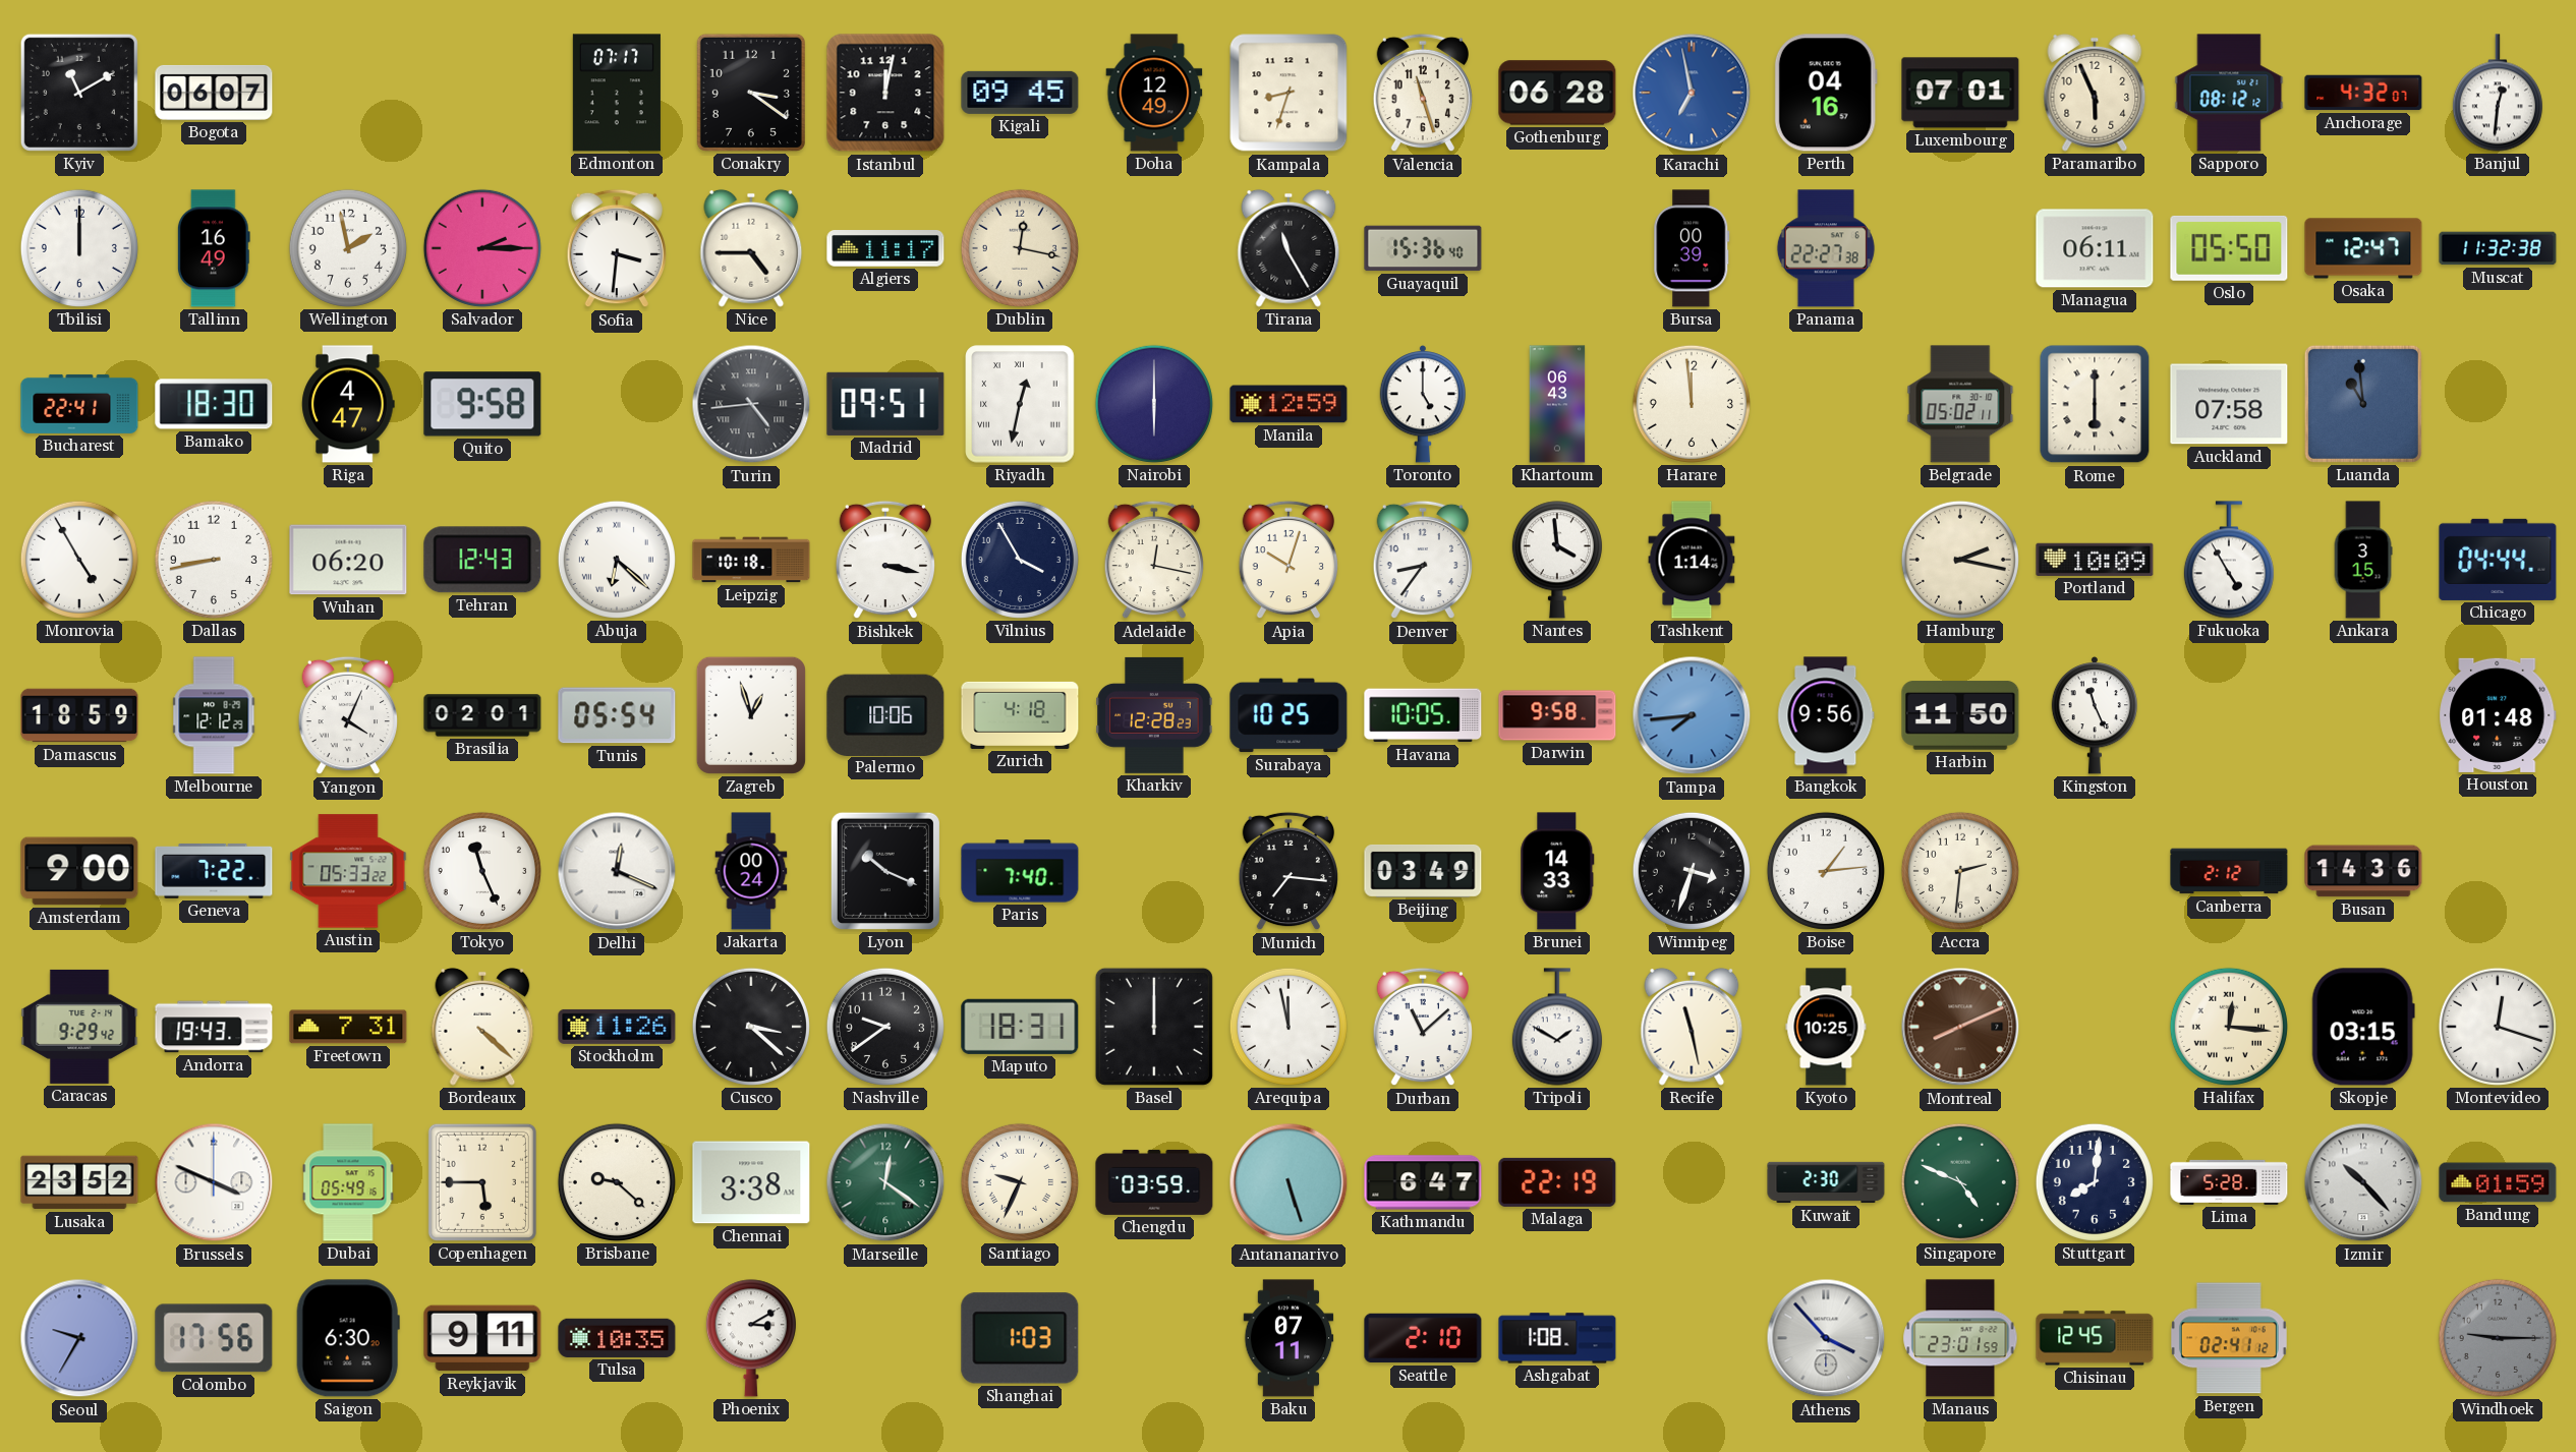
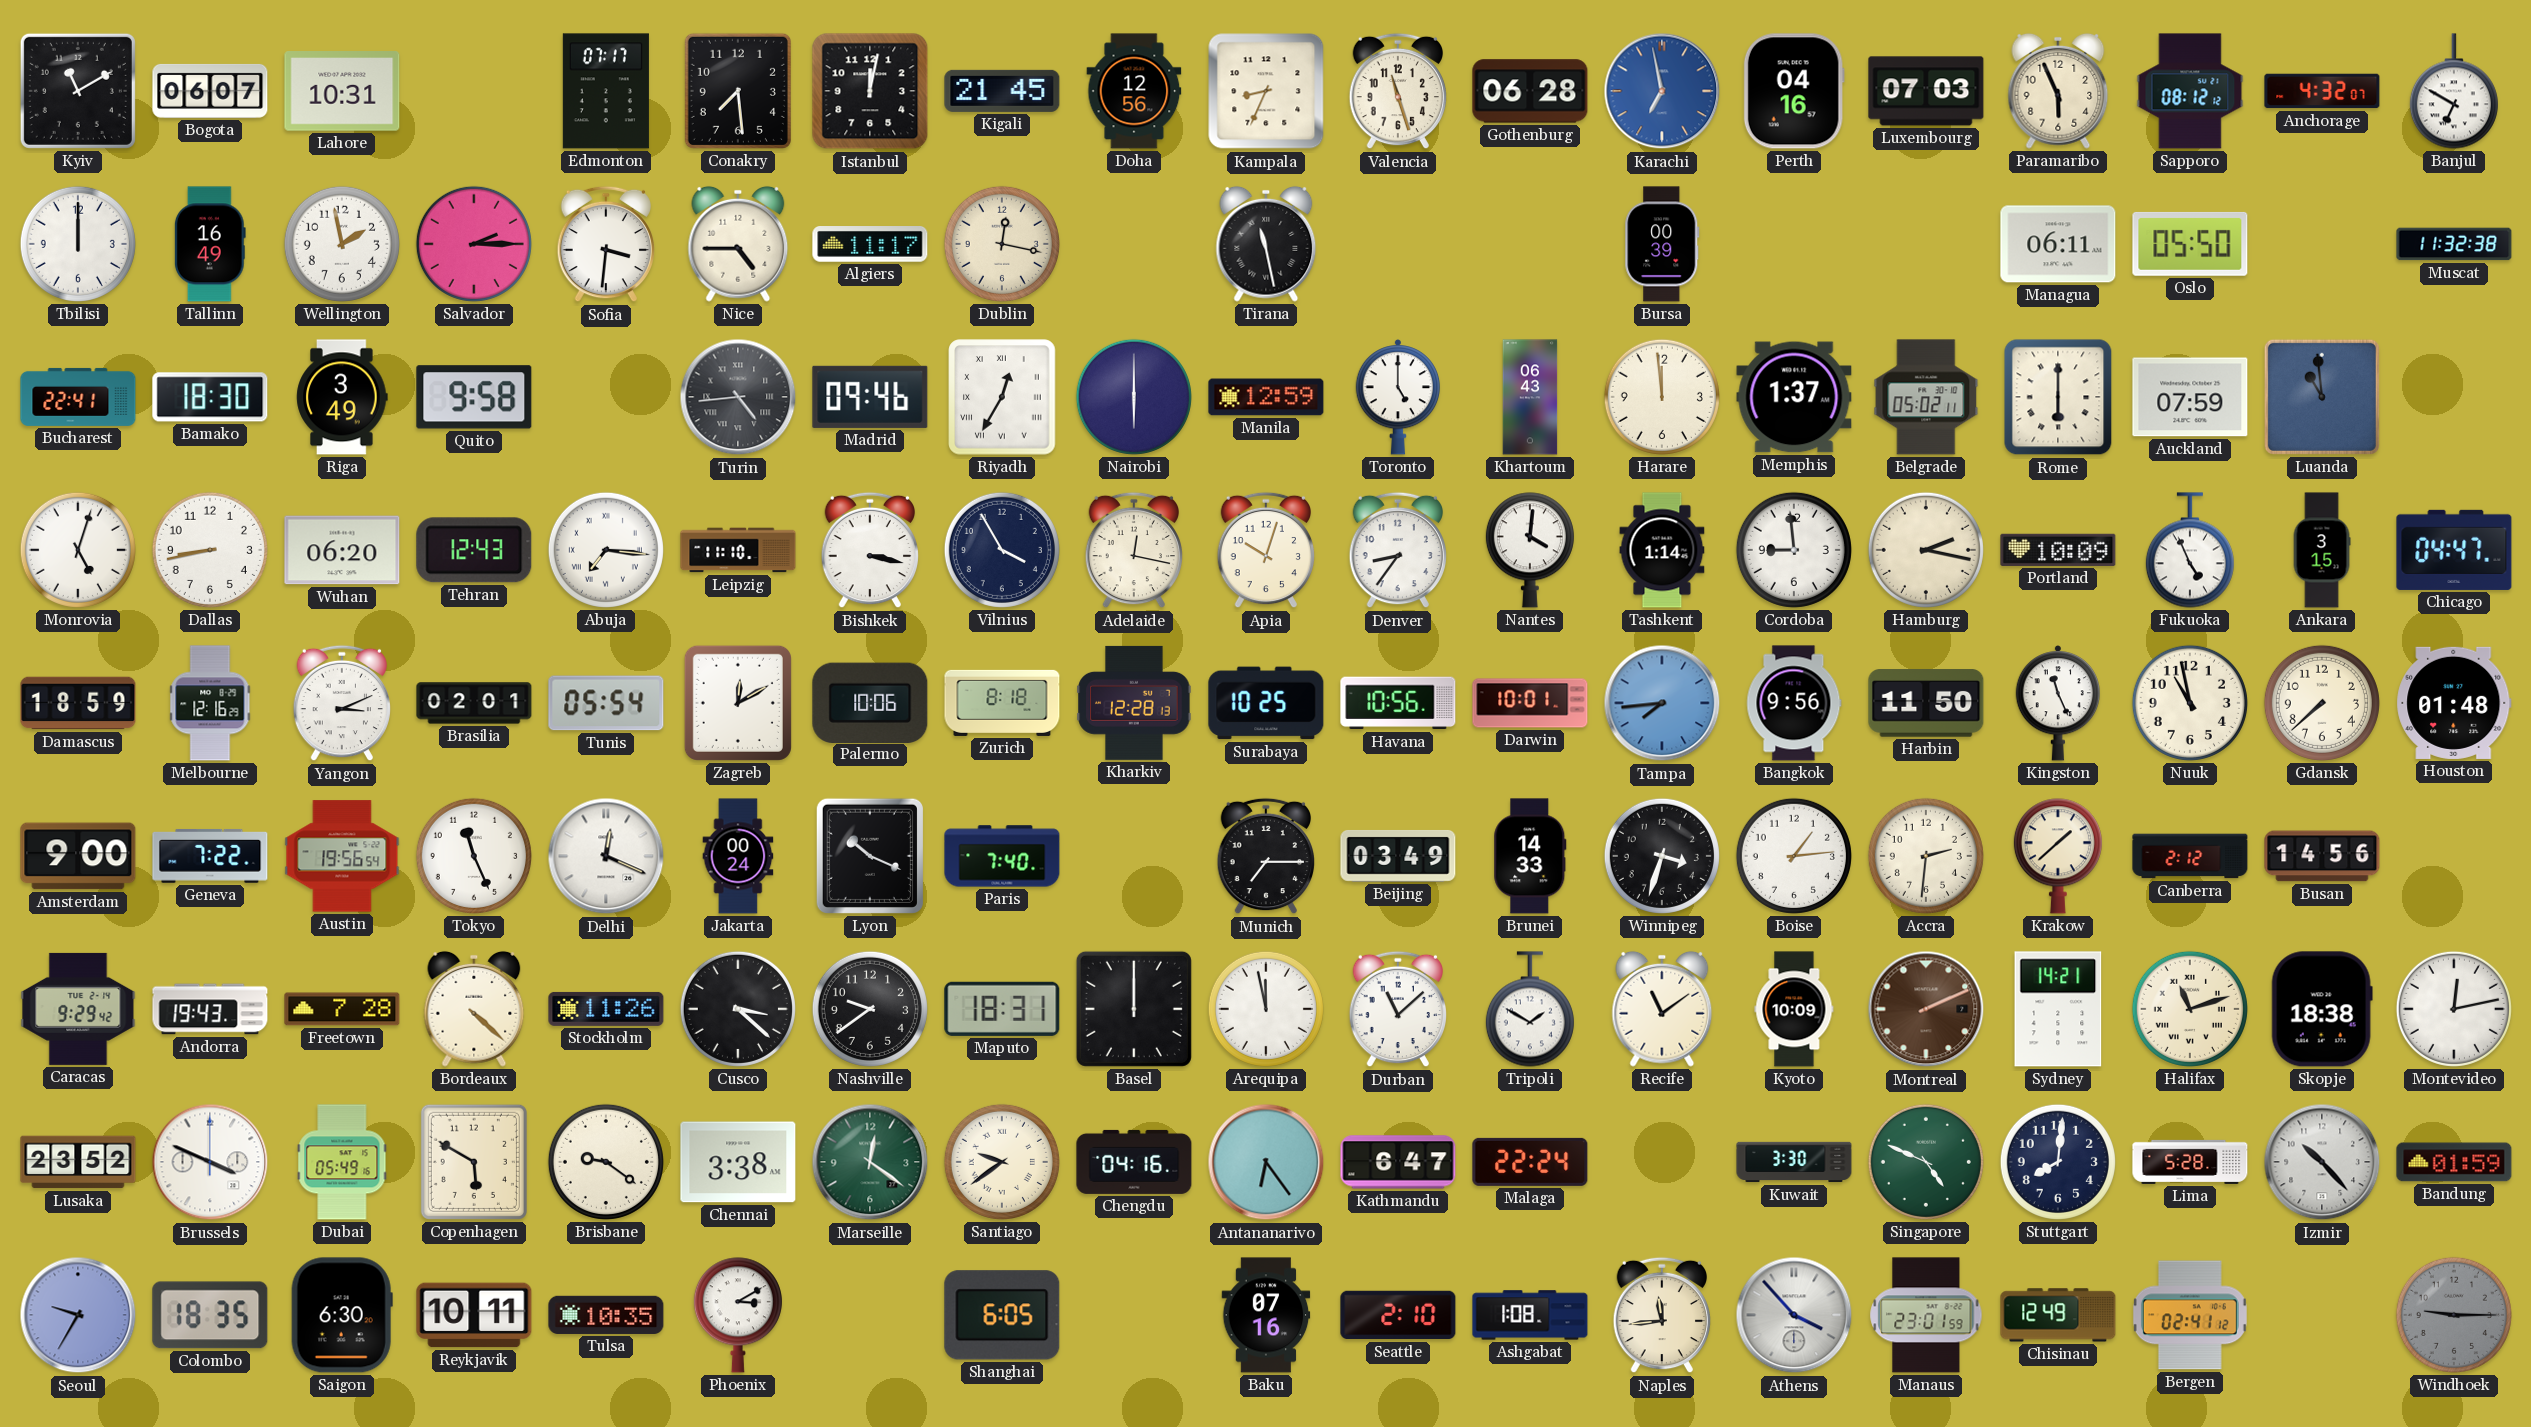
Lahore: none -> 10:31
Conakry: 3:21 -> 7:29
Kigali: 09:45 -> 21:45
Doha: 12:49 -> 12:56
Kampala: 8:33 -> 8:34
Luxembourg: 07:01 -> 07:03
Banjul: 12:31 -> 6:50
Tirana: 11:25 -> 11:28
Guayaquil: 15:36 -> none
Panama: 22:27 -> none
Osaka: 12:47 -> none
Riga: 4:47 -> 3:49
Madrid: 09:51 -> 09:46
Riyadh: 12:32 -> 12:35
Memphis: none -> 1:37
Auckland: 07:58 -> 07:59
Monrovia: 4:55 -> 5:03
Abuja: 6:22 -> 7:16
Leipzig: 10:18 -> 11:10
Nantes: 3:59 -> 4:01
Cordoba: none -> 8:59
Fukuoka: 4:55 -> 4:56
Chicago: 04:44 -> 04:47
Melbourne: 12:12 -> 12:16
Yangon: 4:04 -> 3:11
Zagreb: 12:57 -> 12:10
Zurich: 4:18 -> 8:18
Kharkiv: 12:28:23 -> 12:28:13
Havana: 10:05 -> 10:56
Darwin: 9:58 -> 10:01
Nuuk: none -> 10:58
Gdansk: none -> 7:38
Austin: 05:33 -> 19:56
Munich: 7:16 -> 7:15
Krakow: none -> 1:38
Busan: 14:36 -> 14:56
Freetown: 7:31 -> 7:28
Recife: 11:28 -> 11:09
Kyoto: 10:25 -> 10:09
Montreal: 8:11 -> 2:11
Sydney: none -> 14:21
Halifax: 12:16 -> 11:12
Skopje: 03:15 -> 18:38
Montevideo: 12:18 -> 12:13
Copenhagen: 5:45 -> 5:50
Brisbane: 9:22 -> 9:21
Santiago: 9:34 -> 9:39
Chengdu: 03:59 -> 04:16
Antananarivo: 5:27 -> 6:24
Malaga: 22:19 -> 22:24
Kuwait: 2:30 -> 3:30
Colombo: 17:56 -> 18:35
Reykjavik: 9:11 -> 10:11
Shanghai: 1:03 -> 6:05
Baku: 07:11 -> 07:16
Naples: none -> 11:44
Chisinau: 12:45 -> 12:49
